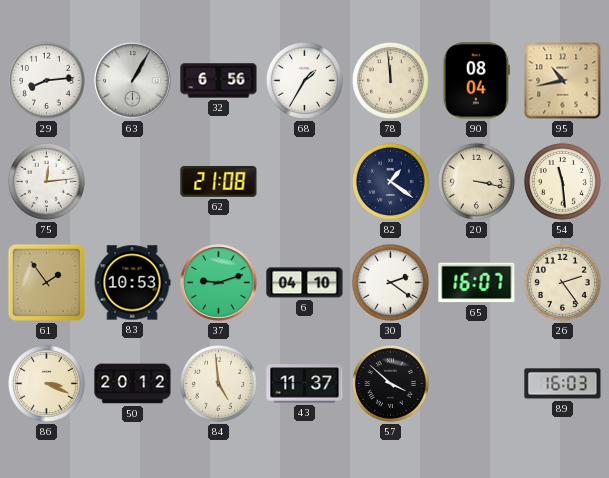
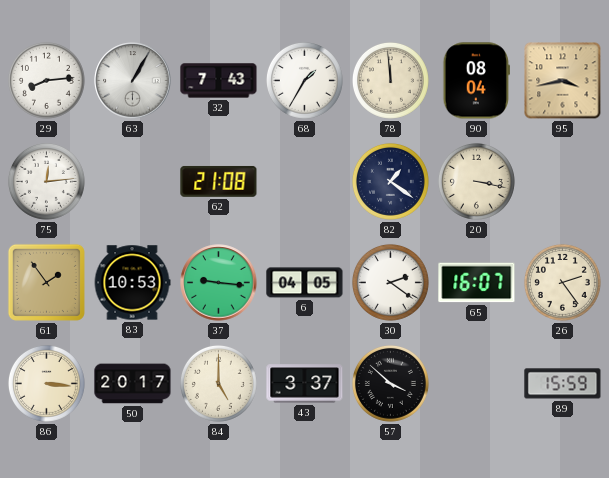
32: 6:56 -> 7:43
95: 10:43 -> 3:43
54: 11:29 -> none
37: 9:12 -> 9:16
6: 04:10 -> 04:05
86: 3:19 -> 3:16
50: 20:12 -> 20:17
84: 4:59 -> 5:00
43: 11:37 -> 3:37
89: 16:03 -> 15:59
